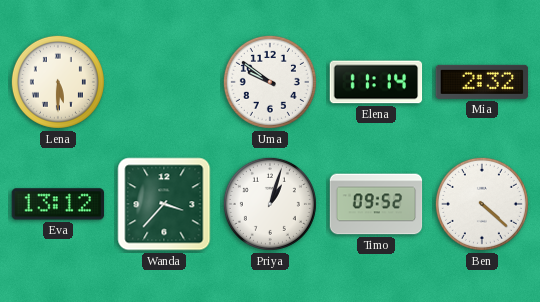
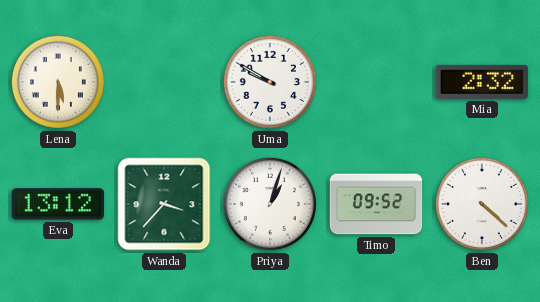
Uma: 9:51 -> 9:50
Elena: 11:14 -> none
